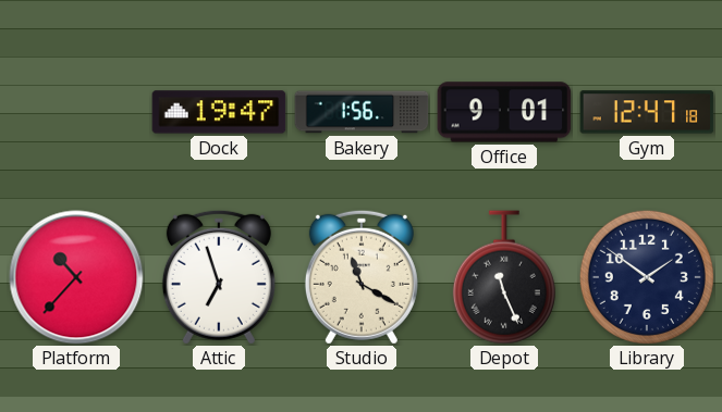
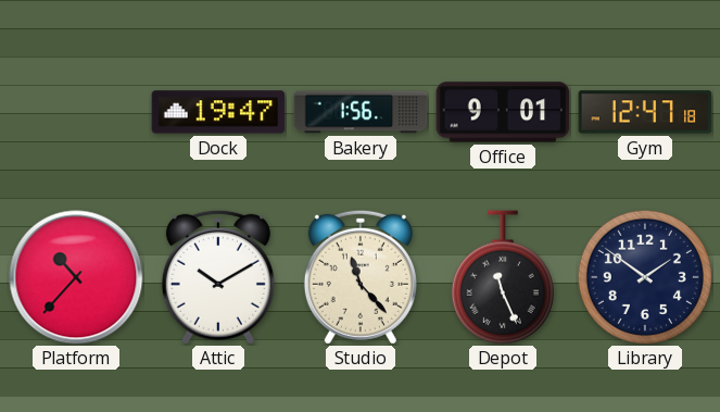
Attic: 6:57 -> 10:10
Studio: 11:20 -> 11:23
